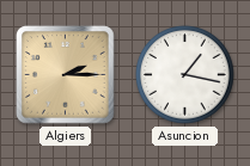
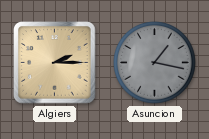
Asuncion dial: white -> grey
